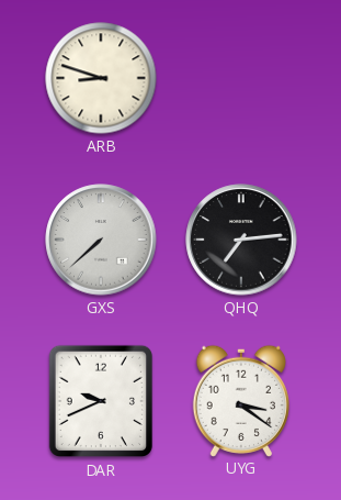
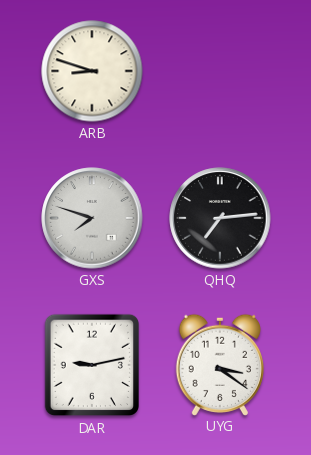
GXS: 7:38 -> 7:48
DAR: 9:41 -> 9:13
